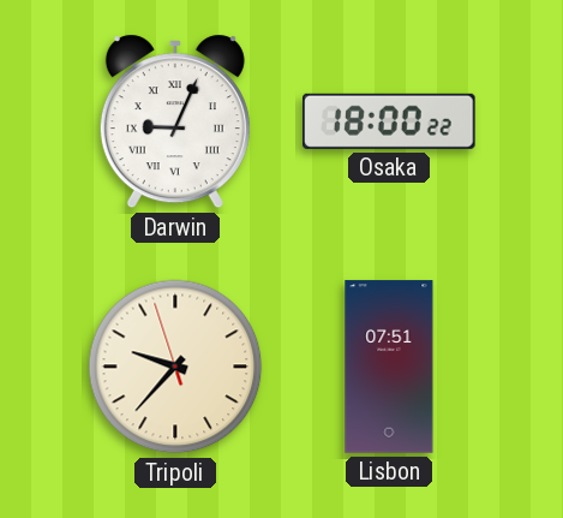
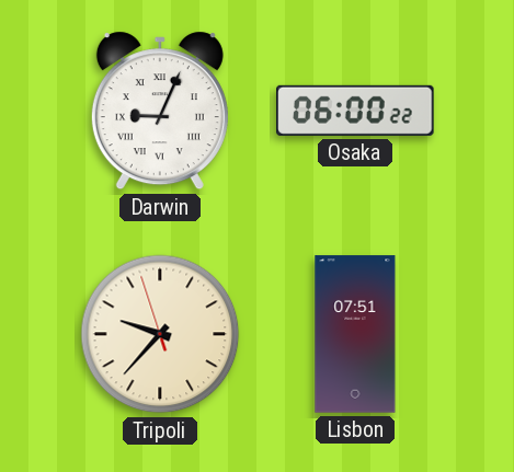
Osaka: 18:00 -> 06:00
